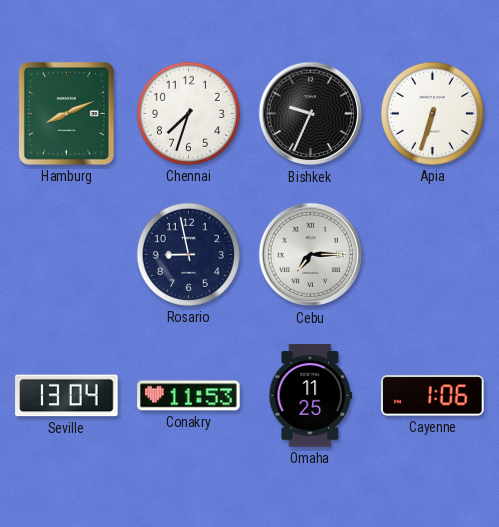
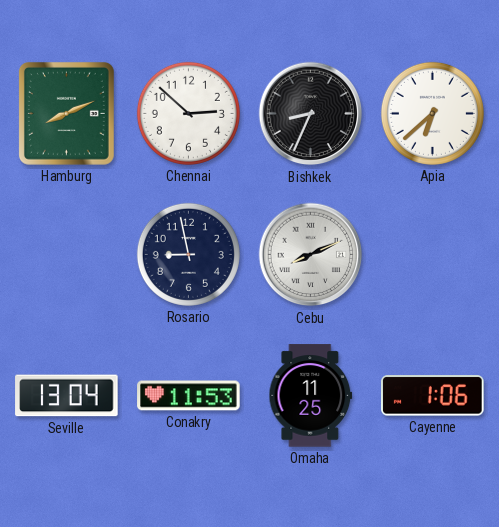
Chennai: 7:33 -> 2:52
Bishkek: 9:34 -> 8:34
Apia: 6:33 -> 6:38
Cebu: 7:15 -> 8:11
